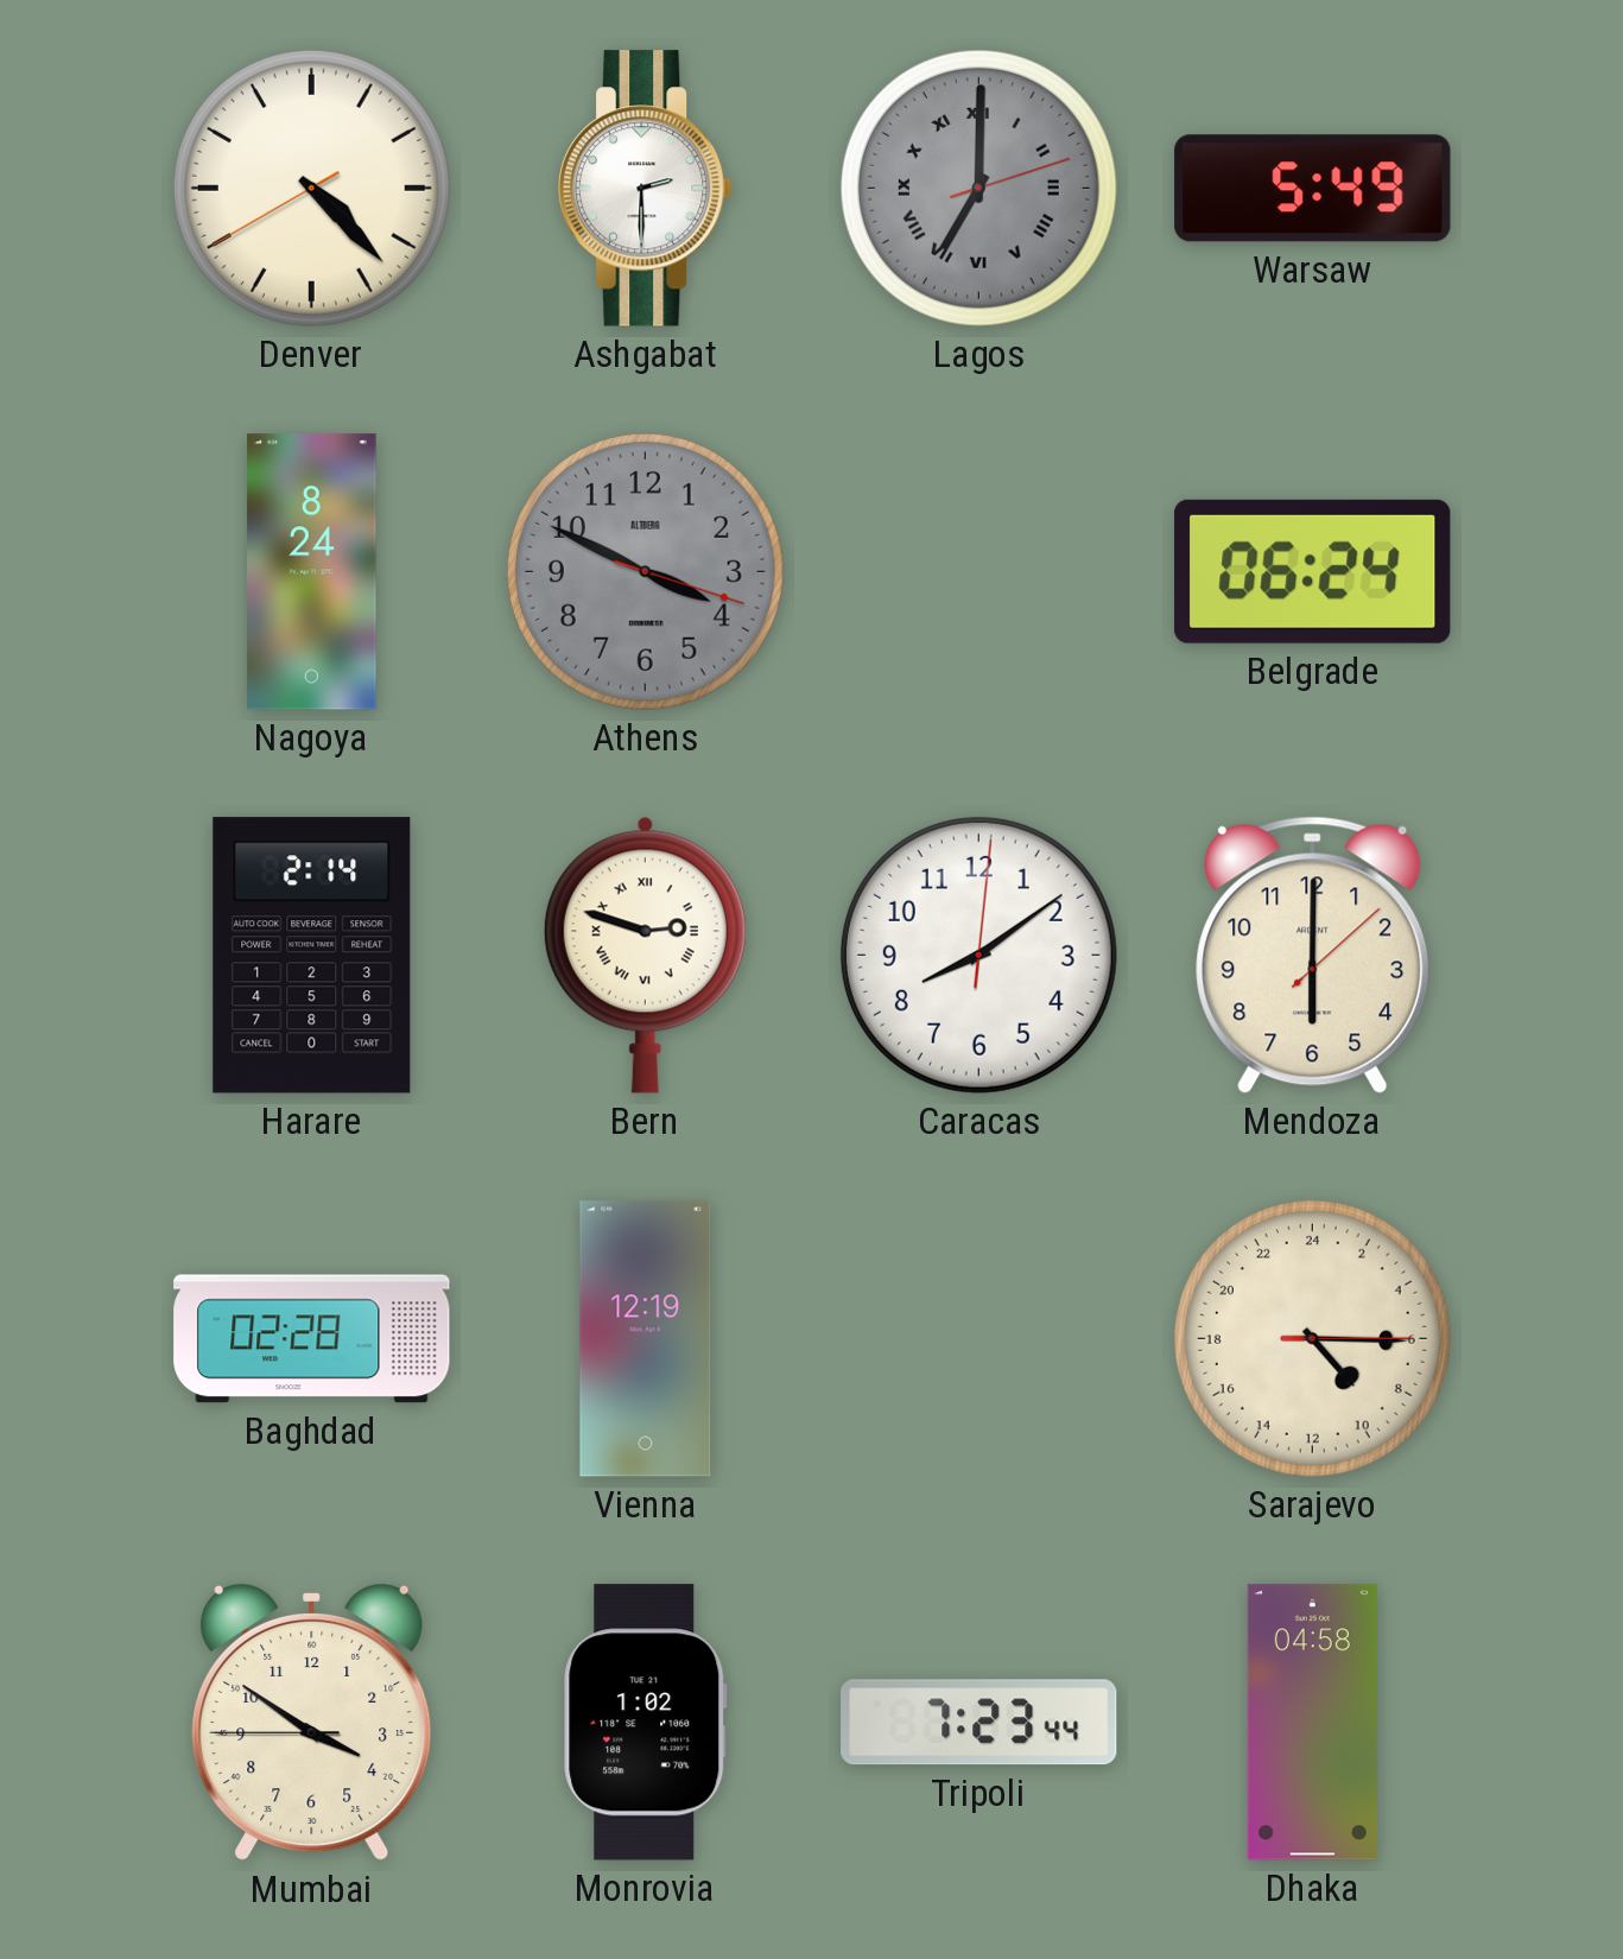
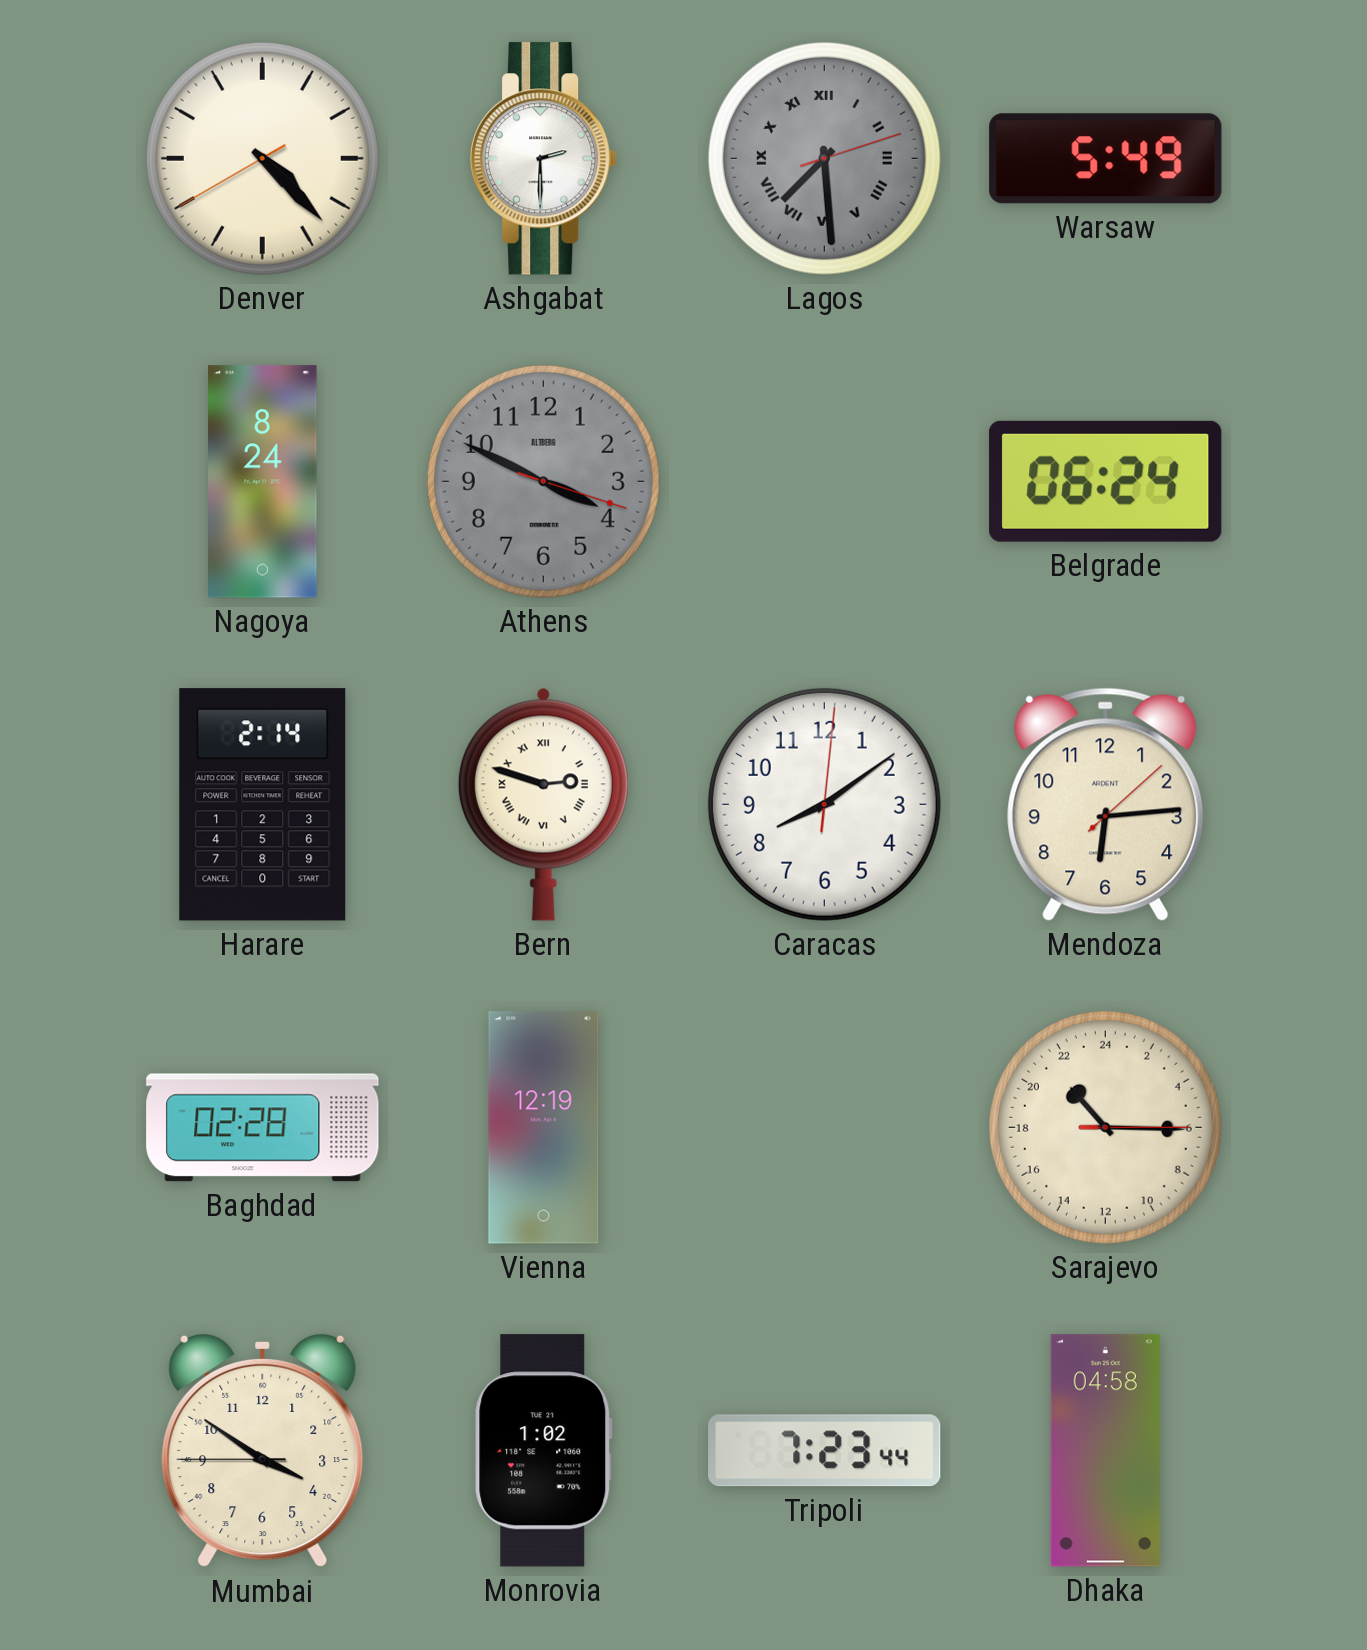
Lagos: 7:00 -> 7:29
Mendoza: 6:00 -> 6:14
Sarajevo: 9:15 -> 21:15
